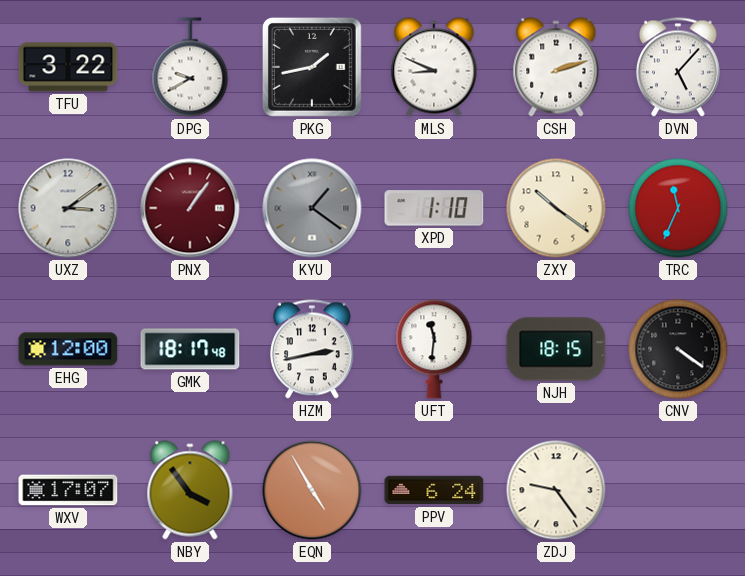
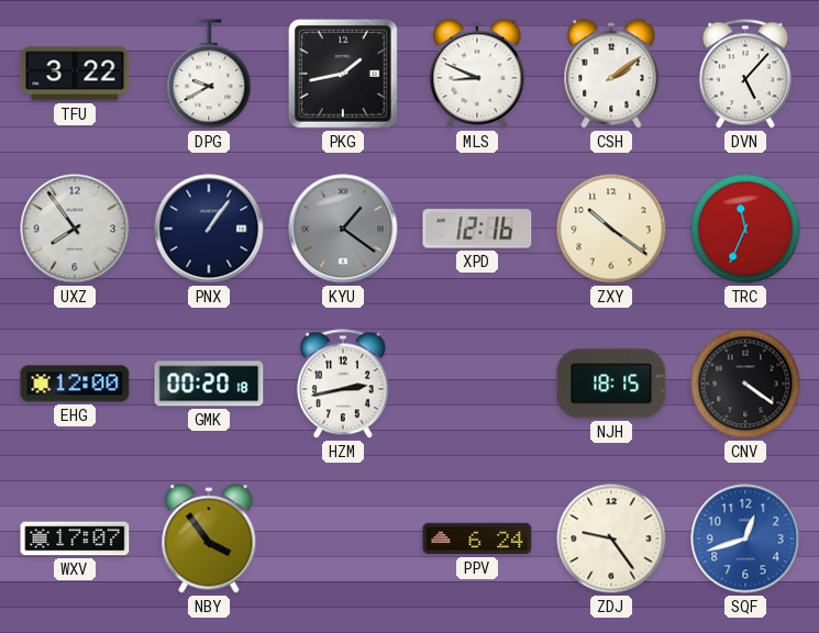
CSH: 2:12 -> 2:09
UXZ: 3:09 -> 7:54
PNX dial: burgundy -> navy
XPD: 1:10 -> 12:16
GMK: 18:17 -> 00:20
UFT: 11:31 -> none
EQN: 4:55 -> none
SQF: none -> 12:42
